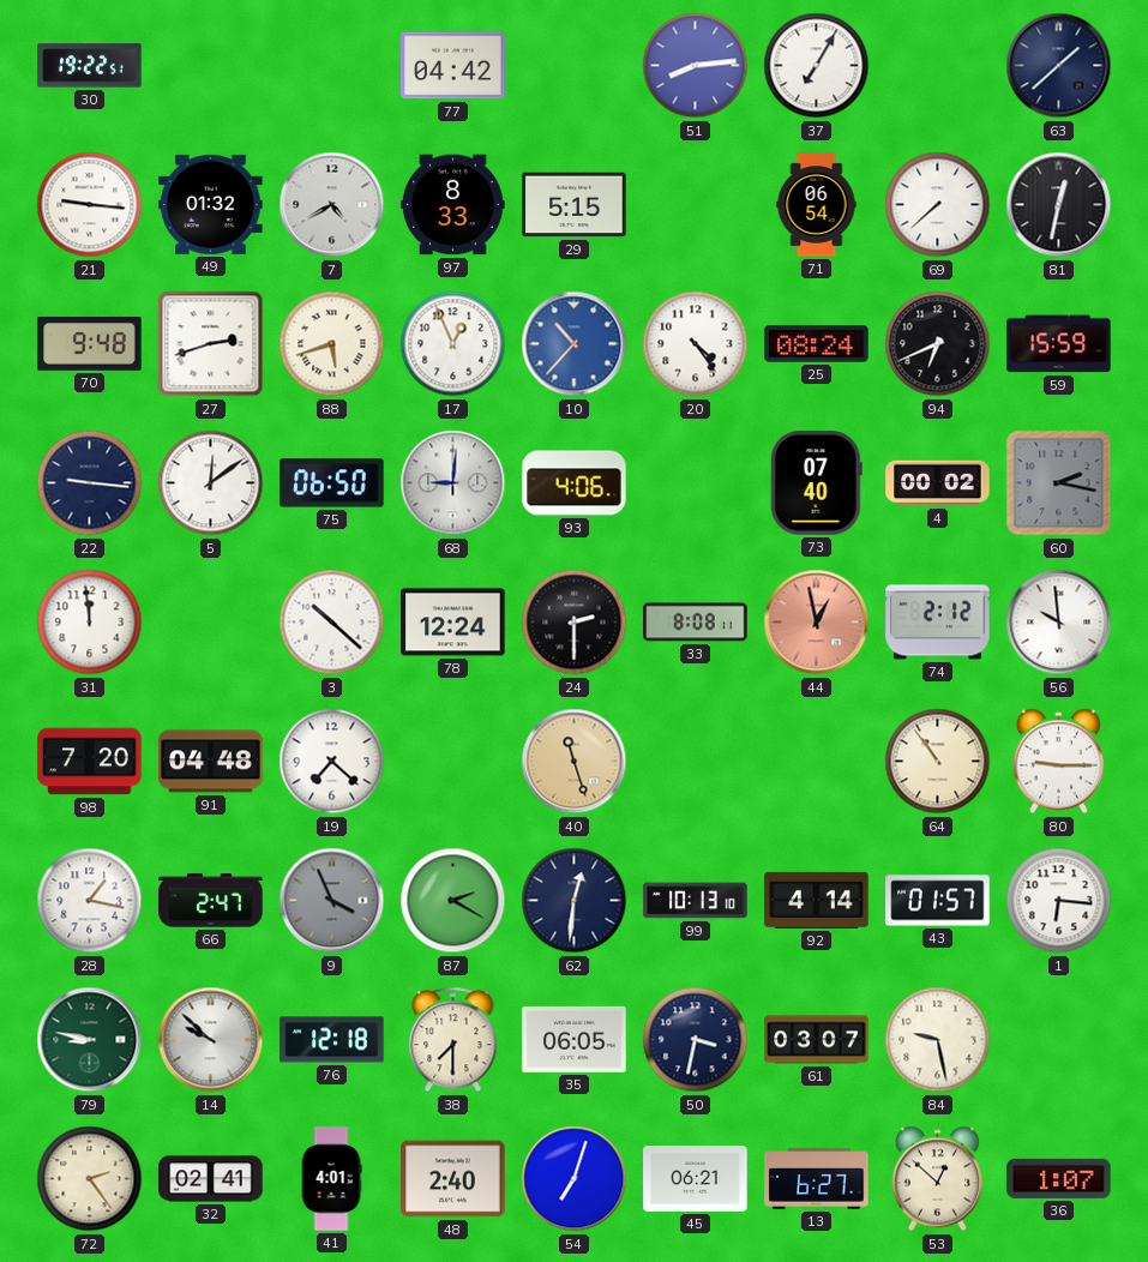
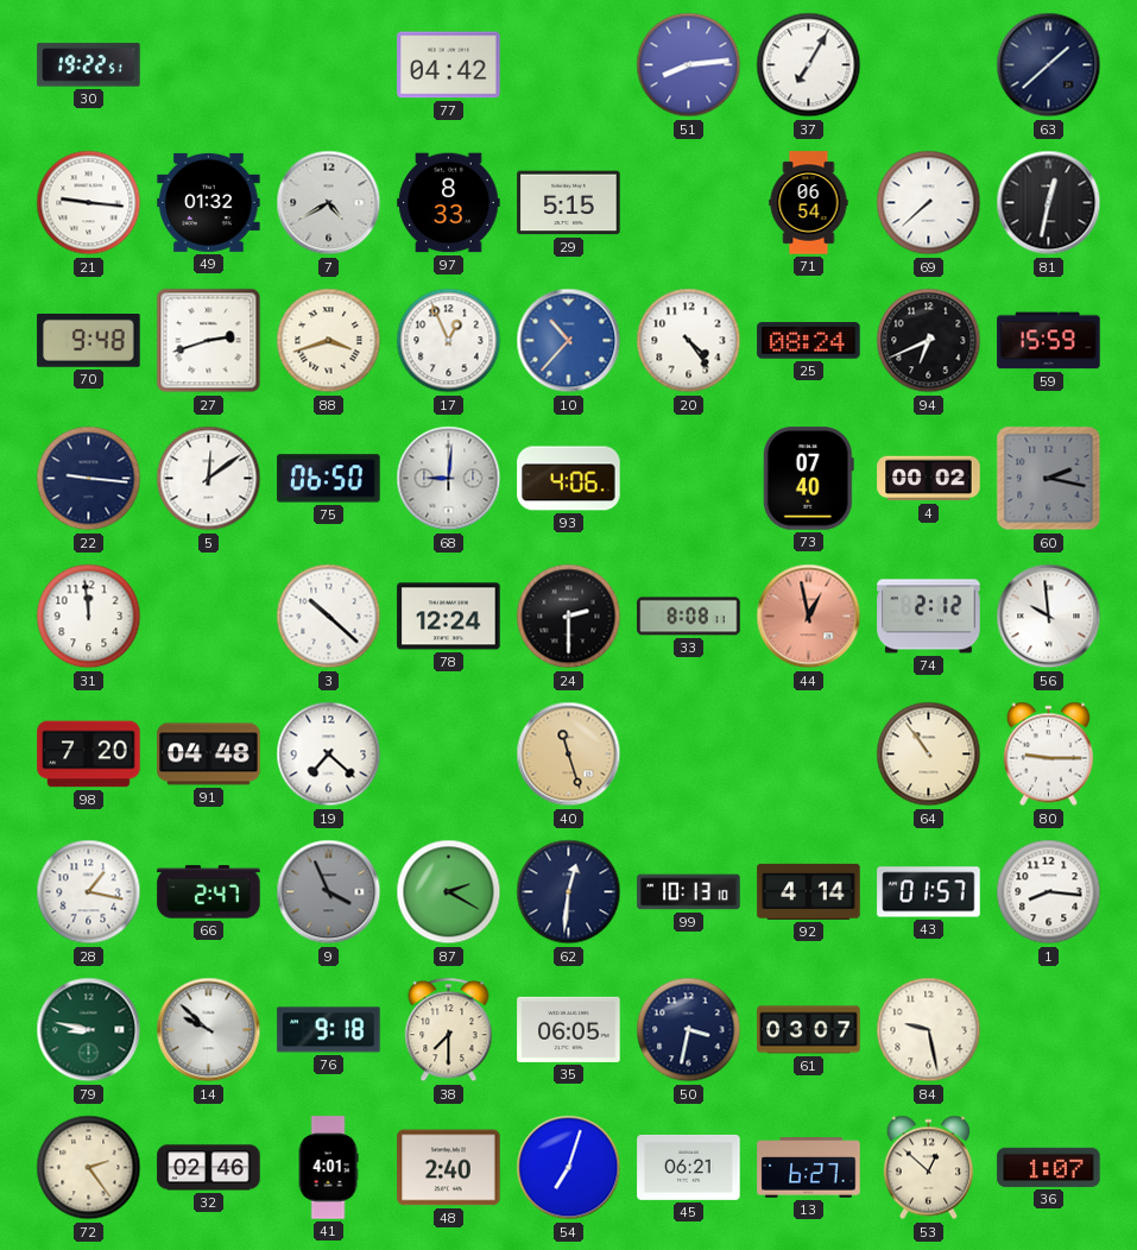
88: 5:42 -> 3:42
1: 6:16 -> 8:16
76: 12:18 -> 9:18
32: 02:41 -> 02:46
